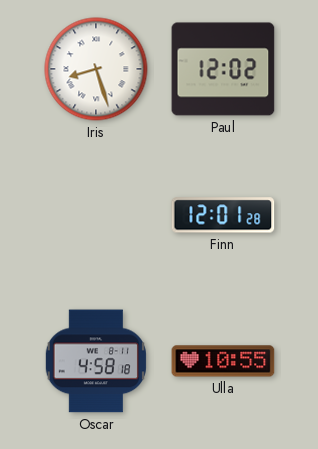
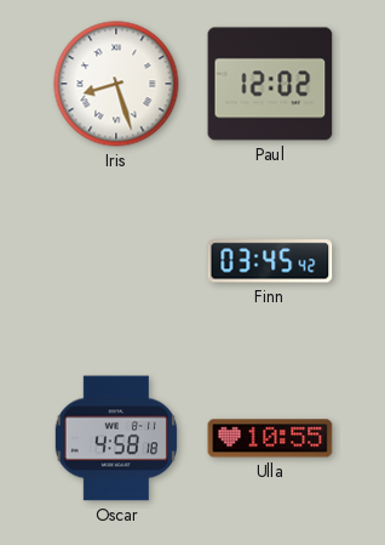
Finn: 12:01 -> 03:45
